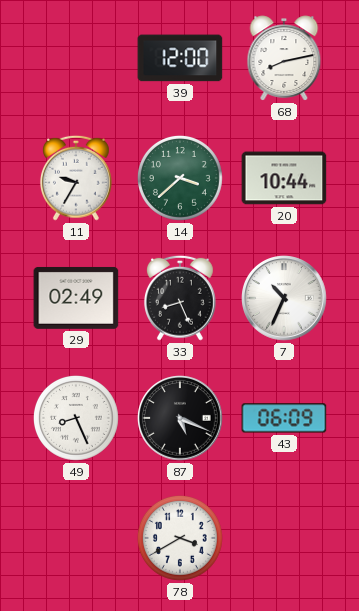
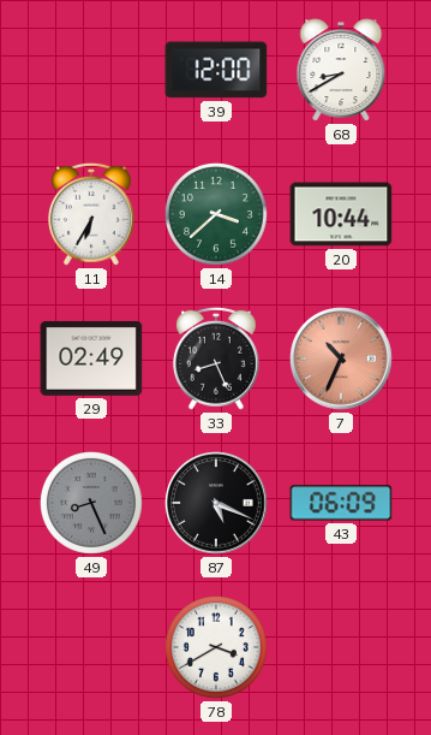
68: 8:13 -> 8:40
11: 9:35 -> 6:35
7 dial: white -> salmon
49 dial: white -> grey
